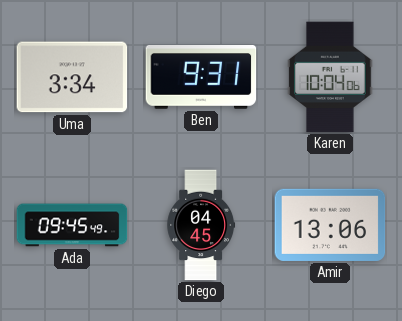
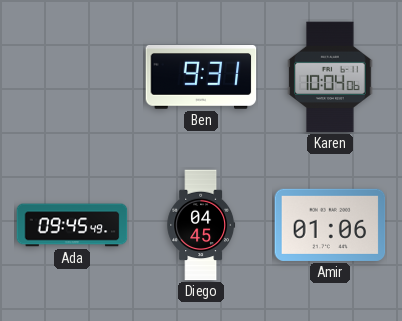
Uma: 3:34 -> none
Amir: 13:06 -> 01:06
